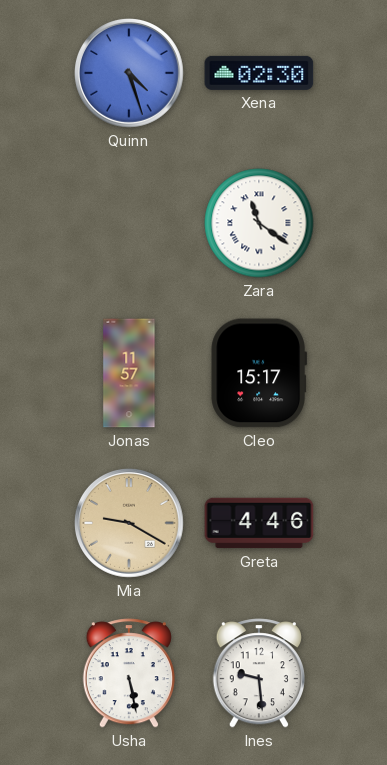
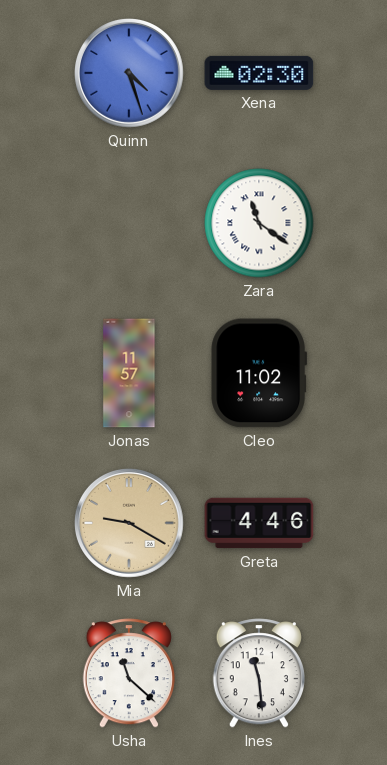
Cleo: 15:17 -> 11:02
Usha: 5:28 -> 11:22
Ines: 9:29 -> 11:29
